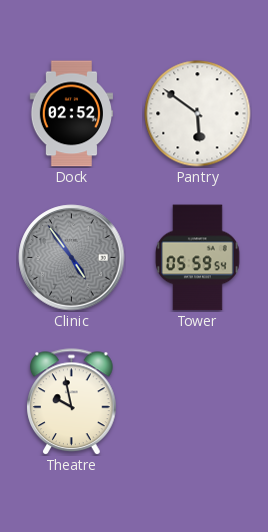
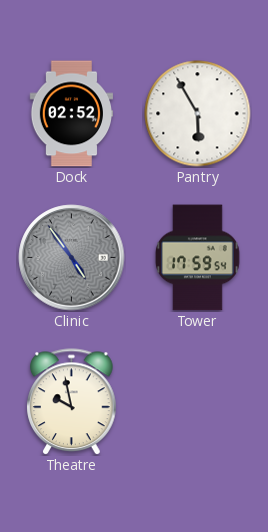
Pantry: 5:51 -> 5:55
Tower: 05:59 -> 17:59
